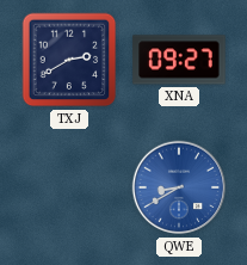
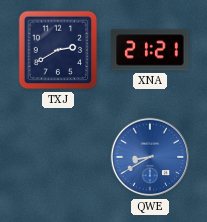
XNA: 09:27 -> 21:21
